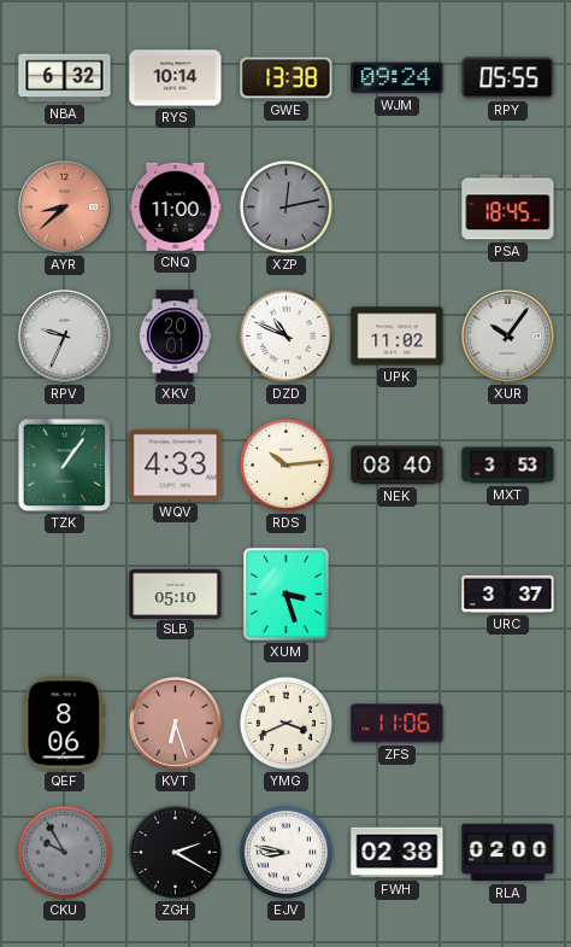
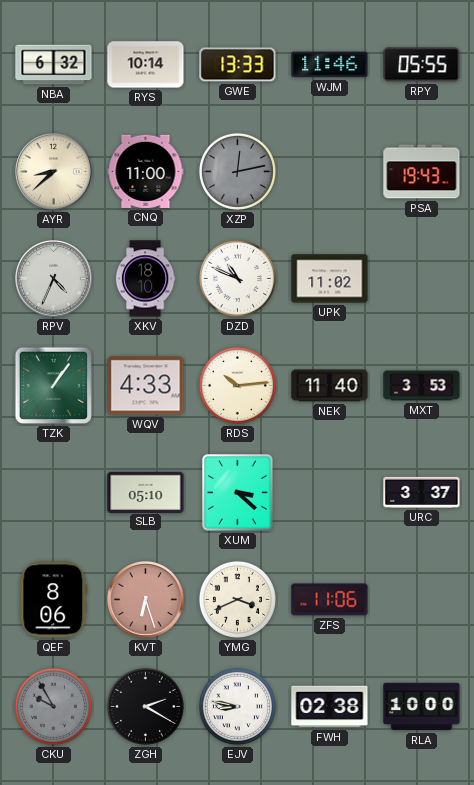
GWE: 13:38 -> 13:33
WJM: 09:24 -> 11:46
AYR dial: salmon -> cream
PSA: 18:45 -> 19:43
RPV: 9:34 -> 4:34
XKV: 20:01 -> 18:10
XUR: 10:06 -> none
NEK: 08:40 -> 11:40
XUM: 3:27 -> 3:22
RLA: 02:00 -> 10:00
